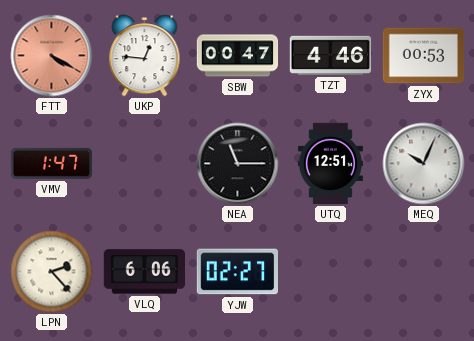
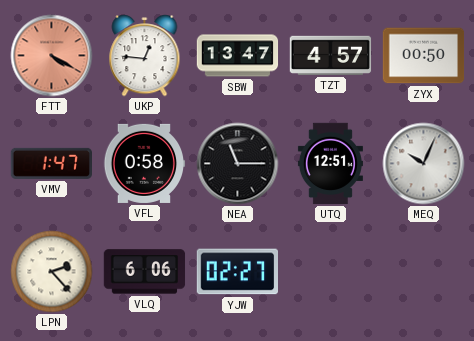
SBW: 00:47 -> 13:47
TZT: 4:46 -> 4:57
ZYX: 00:53 -> 00:50
VFL: none -> 0:58
